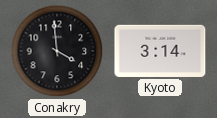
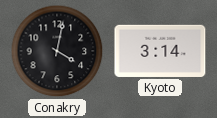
Conakry: 3:59 -> 4:02
